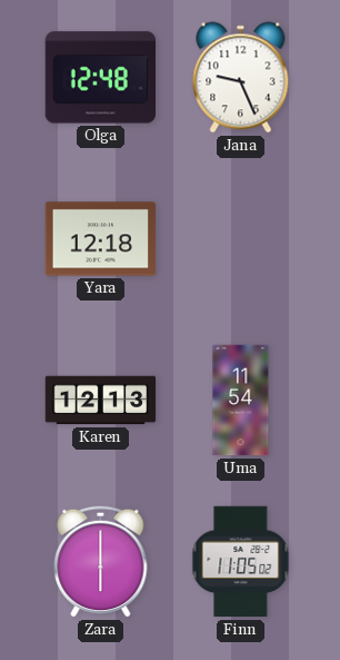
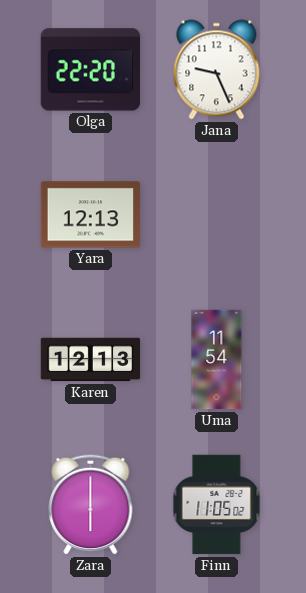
Olga: 12:48 -> 22:20
Yara: 12:18 -> 12:13
